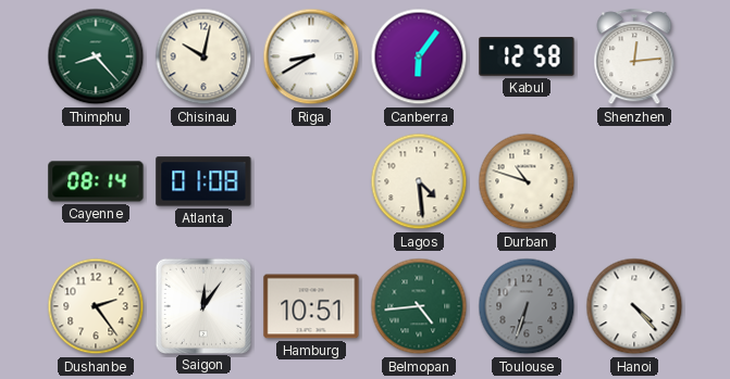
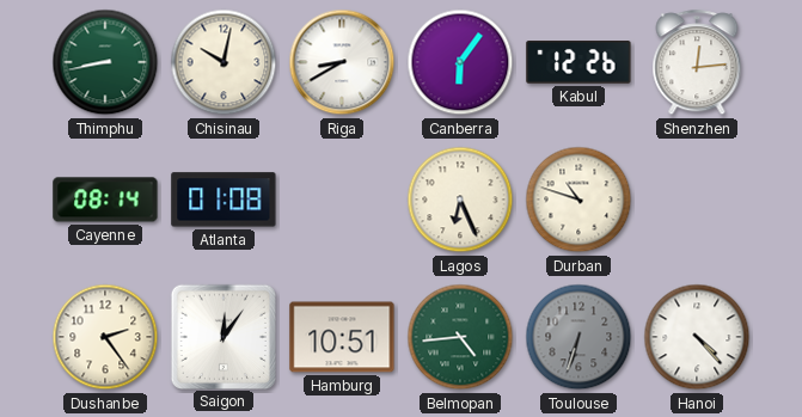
Thimphu: 8:23 -> 8:43
Kabul: 12:58 -> 12:26
Lagos: 4:29 -> 6:26
